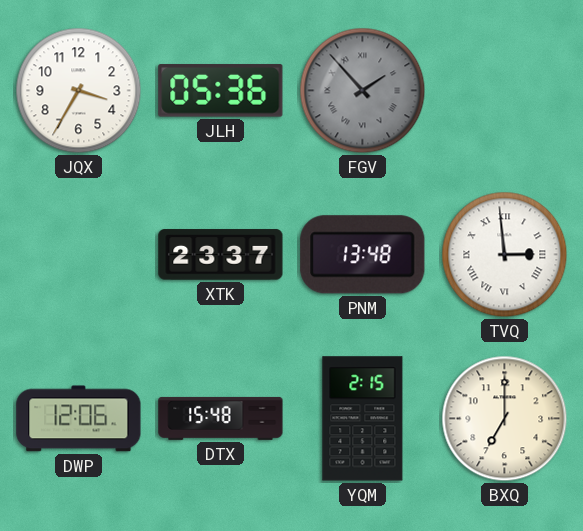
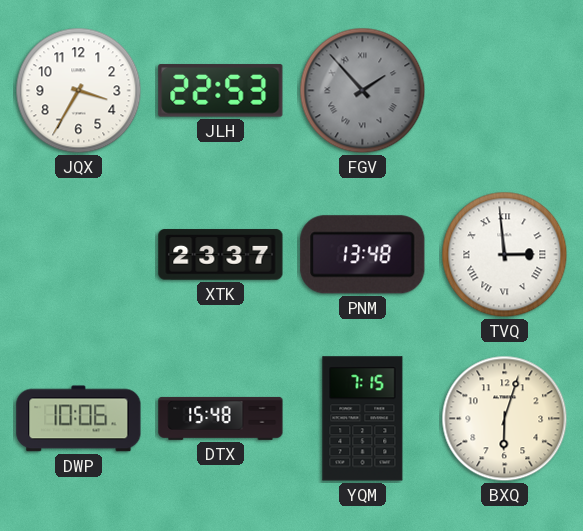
JLH: 05:36 -> 22:53
DWP: 12:06 -> 10:06
YQM: 2:15 -> 7:15
BXQ: 7:00 -> 6:03
